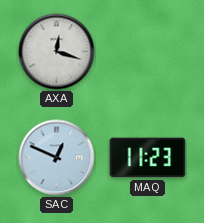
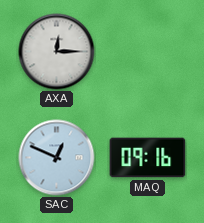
AXA: 12:18 -> 12:15
MAQ: 11:23 -> 09:16
